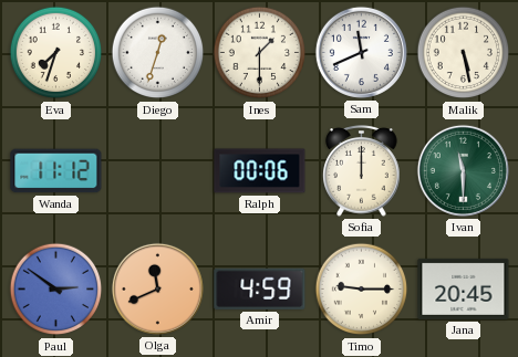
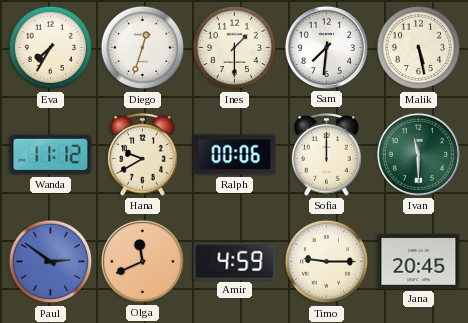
Eva: 7:33 -> 7:35
Sam: 11:41 -> 7:31
Hana: none -> 9:40
